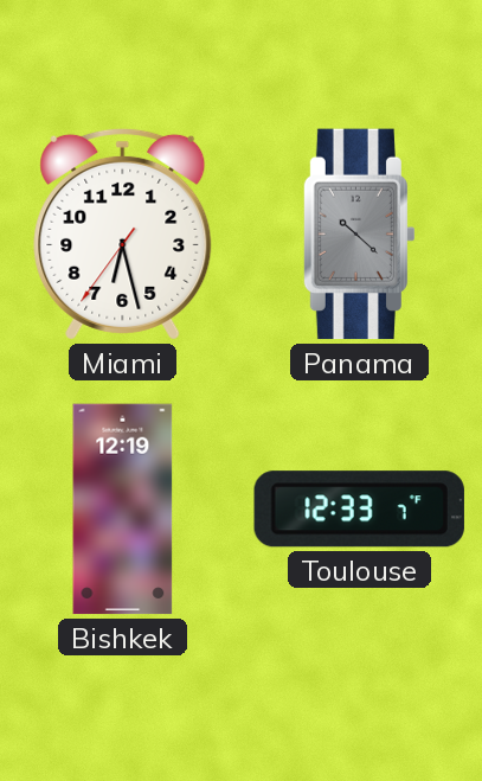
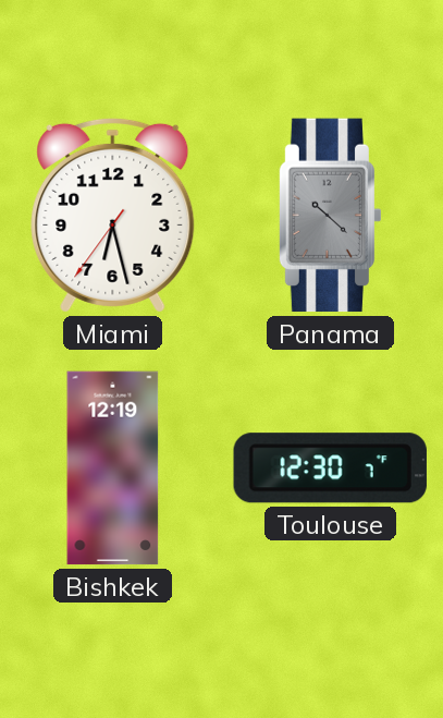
Toulouse: 12:33 -> 12:30
